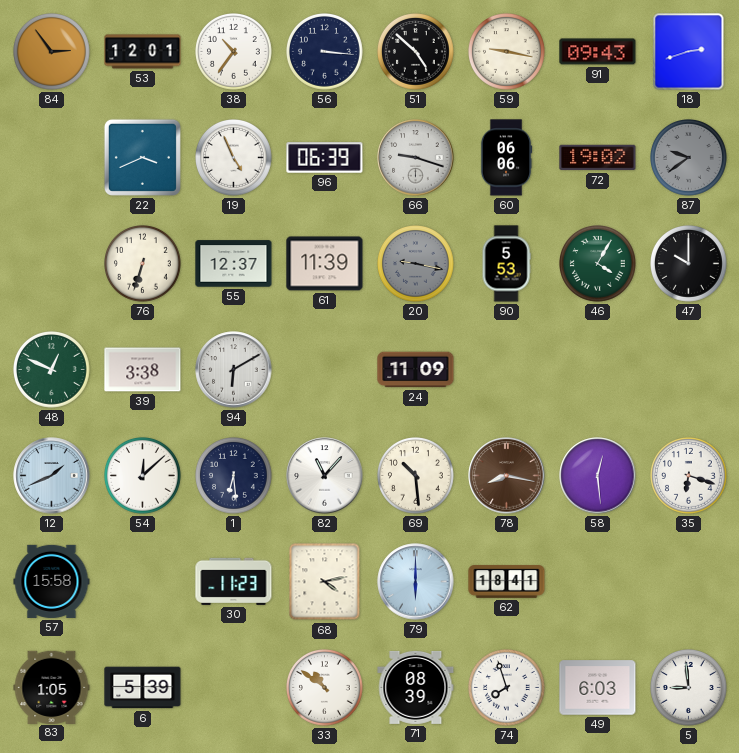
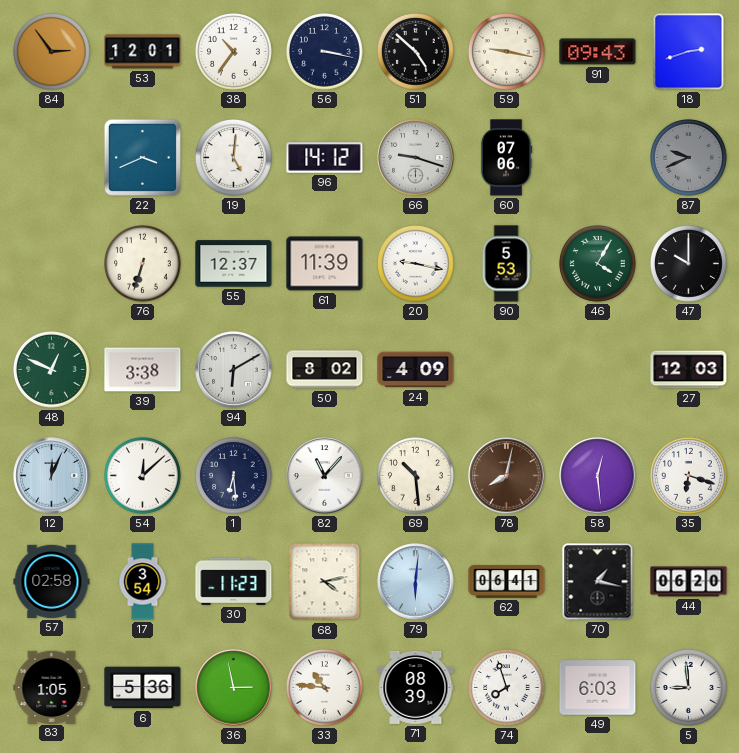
56: 3:16 -> 3:17
19: 4:56 -> 5:01
96: 06:39 -> 14:12
60: 06:06 -> 07:06
72: 19:02 -> none
87: 9:39 -> 9:41
20 dial: grey -> white
50: none -> 8:02
24: 11:09 -> 4:09
27: none -> 12:03
12: 1:41 -> 12:04
78: 8:17 -> 8:02
57: 15:58 -> 02:58
17: none -> 3:54
79: 6:00 -> 6:01
62: 18:41 -> 06:41
70: none -> 1:17
44: none -> 06:20
6: 5:39 -> 5:36
36: none -> 2:58
33: 10:51 -> 10:46
